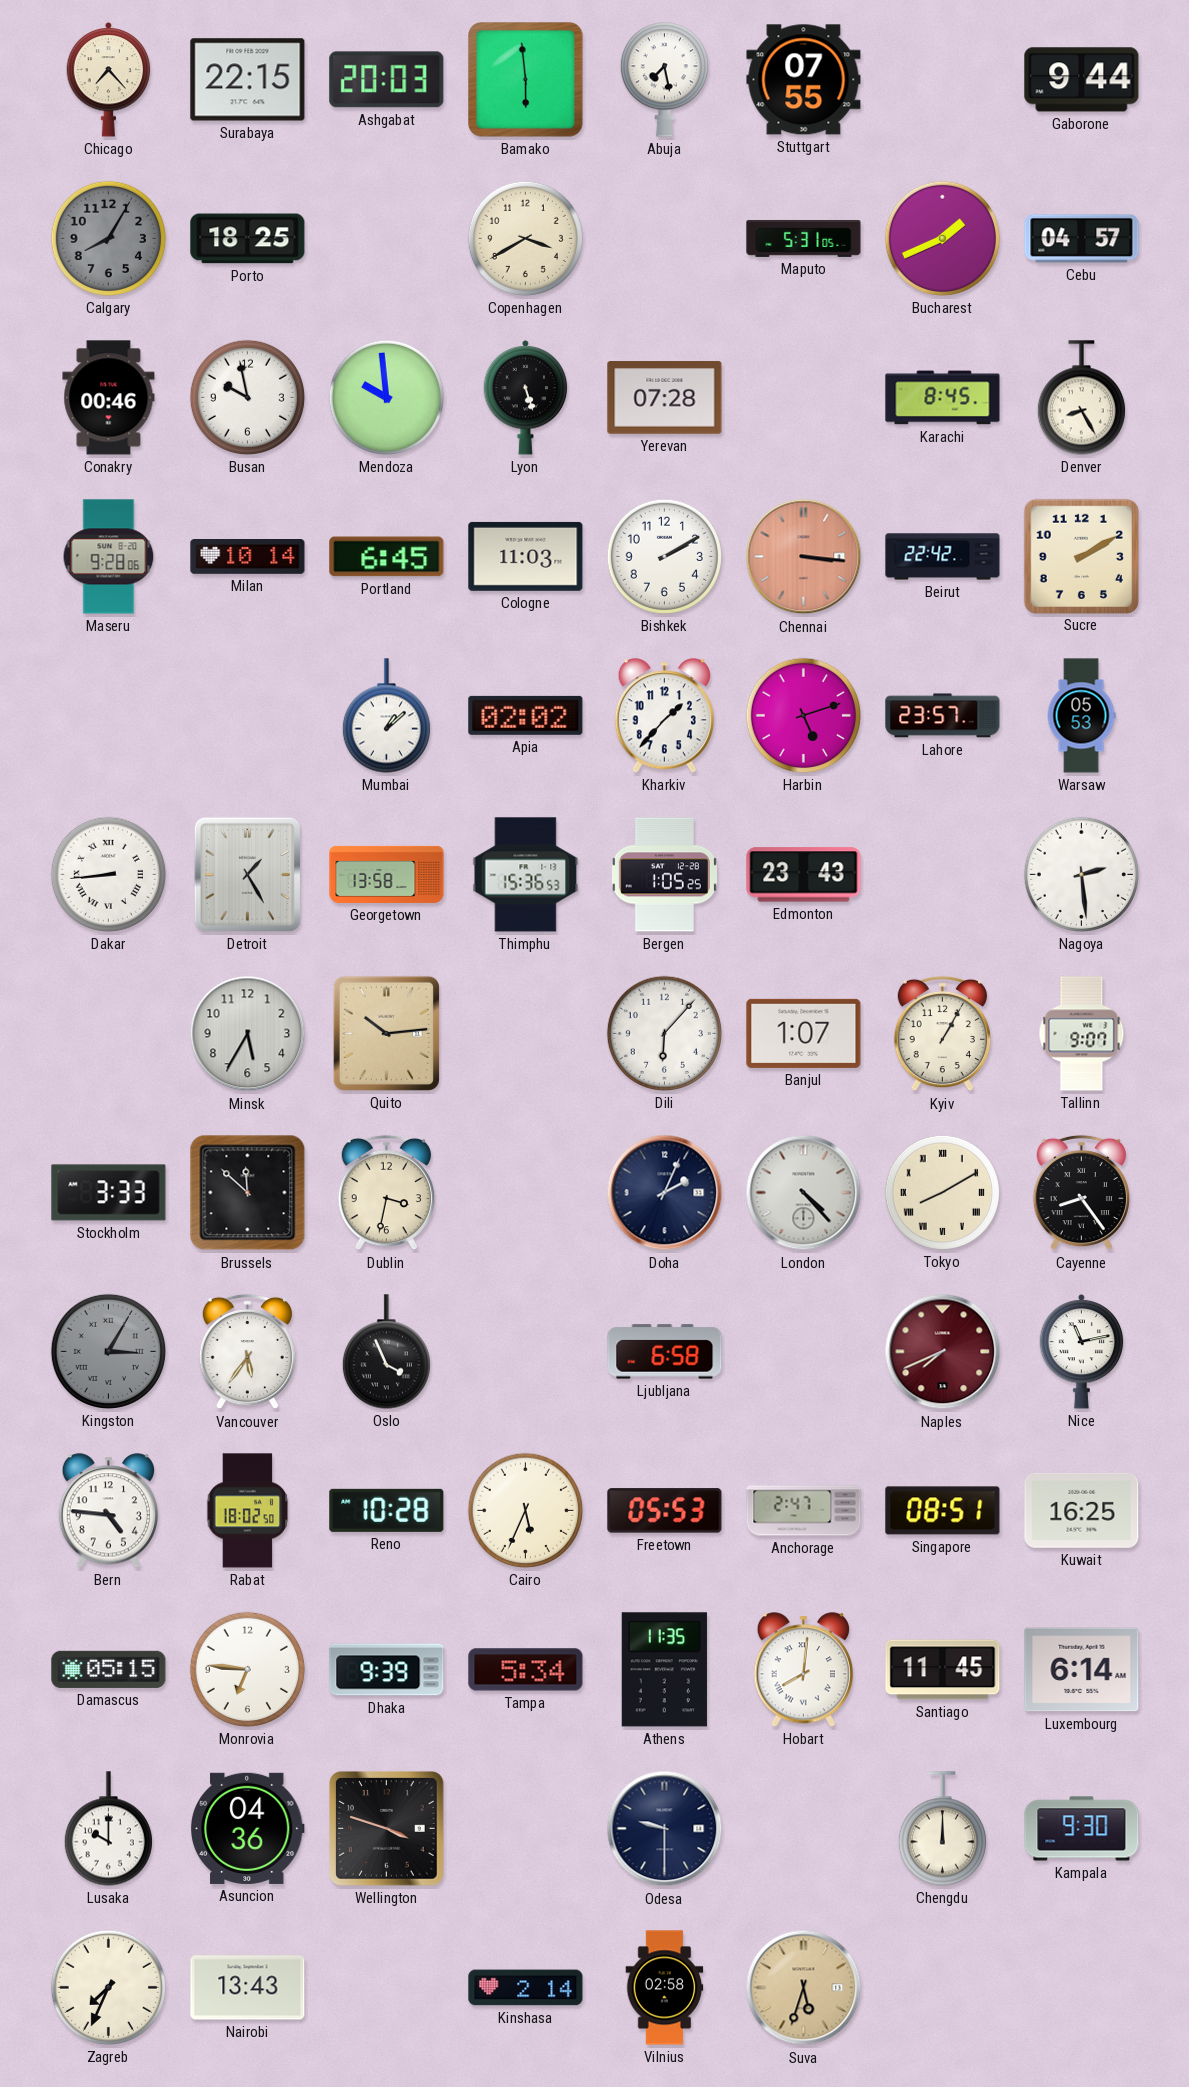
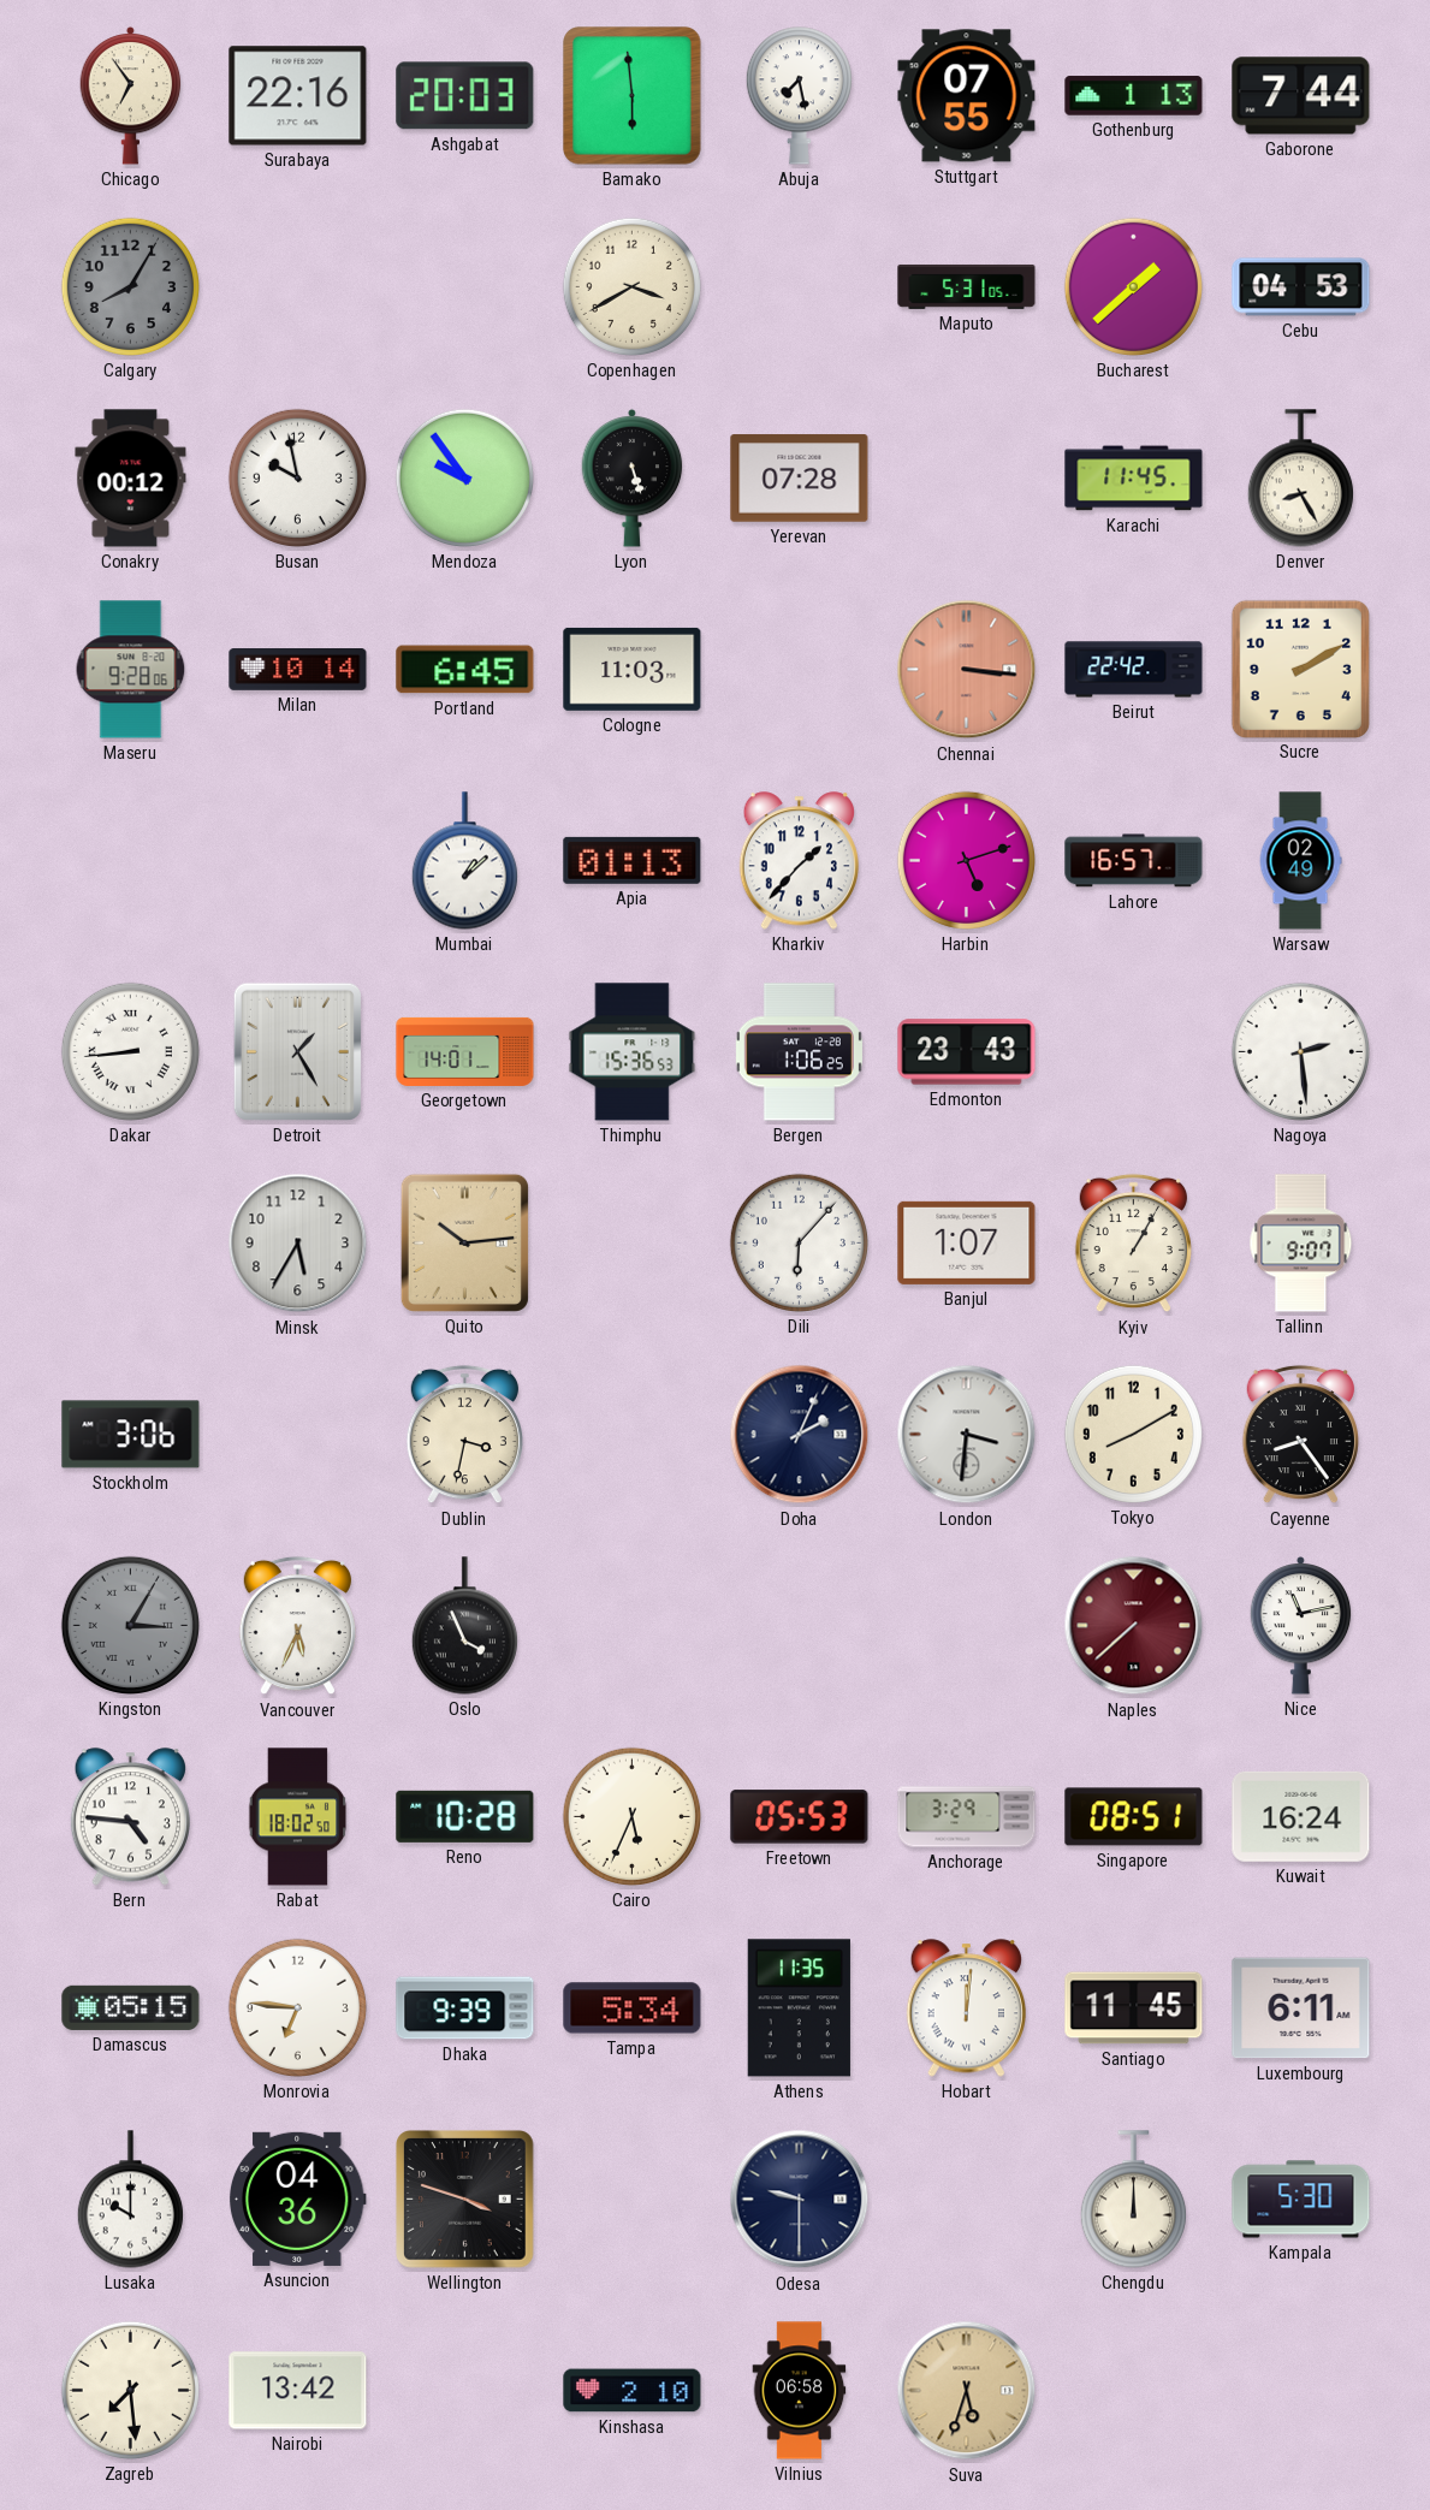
Chicago: 7:23 -> 6:54
Surabaya: 22:15 -> 22:16
Gothenburg: none -> 1:13
Gaborone: 9:44 -> 7:44
Porto: 18:25 -> none
Bucharest: 1:41 -> 1:38
Cebu: 04:57 -> 04:53
Conakry: 00:46 -> 00:12
Mendoza: 9:59 -> 9:54
Karachi: 8:45 -> 11:45
Bishkek: 2:10 -> none
Apia: 02:02 -> 01:13
Lahore: 23:57 -> 16:57
Warsaw: 05:53 -> 02:49
Georgetown: 13:58 -> 14:01
Bergen: 1:05 -> 1:06
Stockholm: 3:33 -> 3:06
Brussels: 11:52 -> none
London: 4:23 -> 3:31
Tokyo numerals: Roman -> Arabic
Vancouver: 5:36 -> 5:34
Ljubljana: 6:58 -> none
Naples: 7:41 -> 7:38
Anchorage: 2:47 -> 3:29
Kuwait: 16:25 -> 16:24
Hobart: 8:01 -> 12:01
Luxembourg: 6:14 -> 6:11
Kampala: 9:30 -> 5:30
Zagreb: 7:34 -> 7:29
Nairobi: 13:43 -> 13:42
Kinshasa: 2:14 -> 2:10
Vilnius: 02:58 -> 06:58
